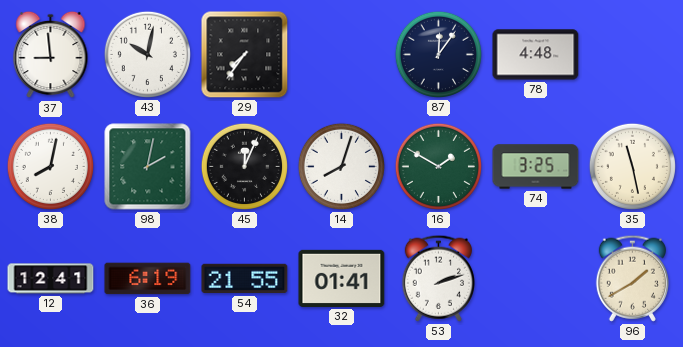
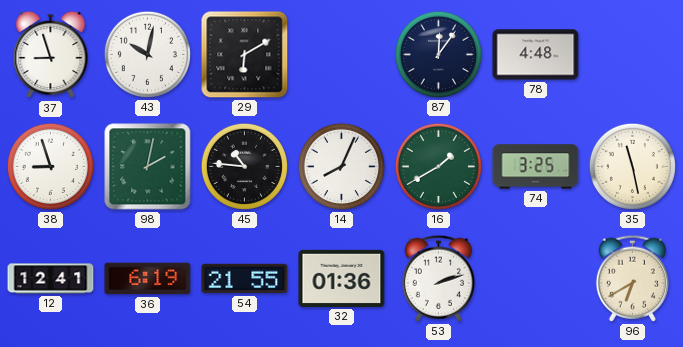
37: 8:59 -> 8:57
29: 7:36 -> 6:10
38: 8:02 -> 8:57
45: 12:04 -> 10:46
14: 8:03 -> 8:04
16: 1:50 -> 1:40
32: 01:41 -> 01:36
96: 1:40 -> 6:40
